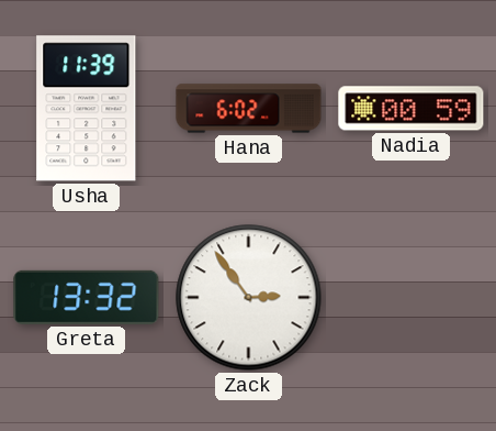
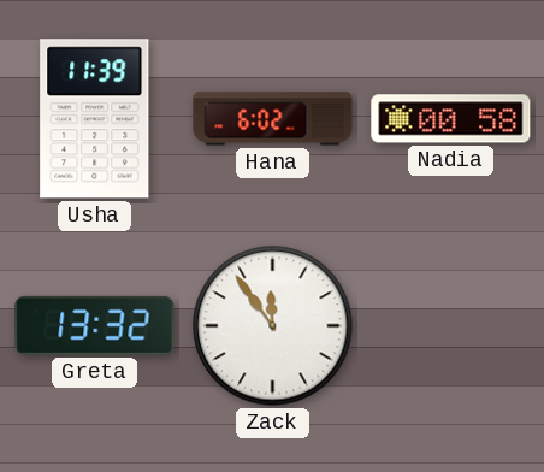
Nadia: 00:59 -> 00:58
Zack: 2:54 -> 11:54
